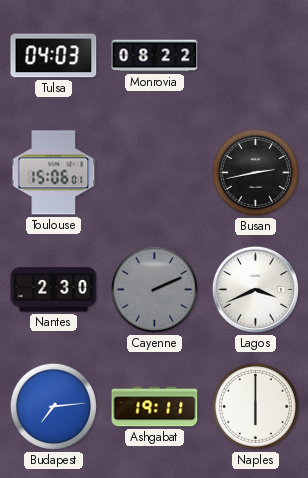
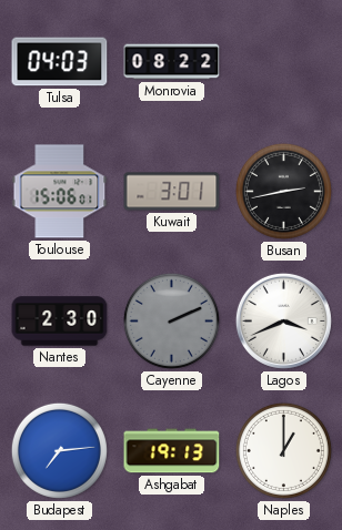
Kuwait: none -> 3:01
Ashgabat: 19:11 -> 19:13
Naples: 6:00 -> 1:00
